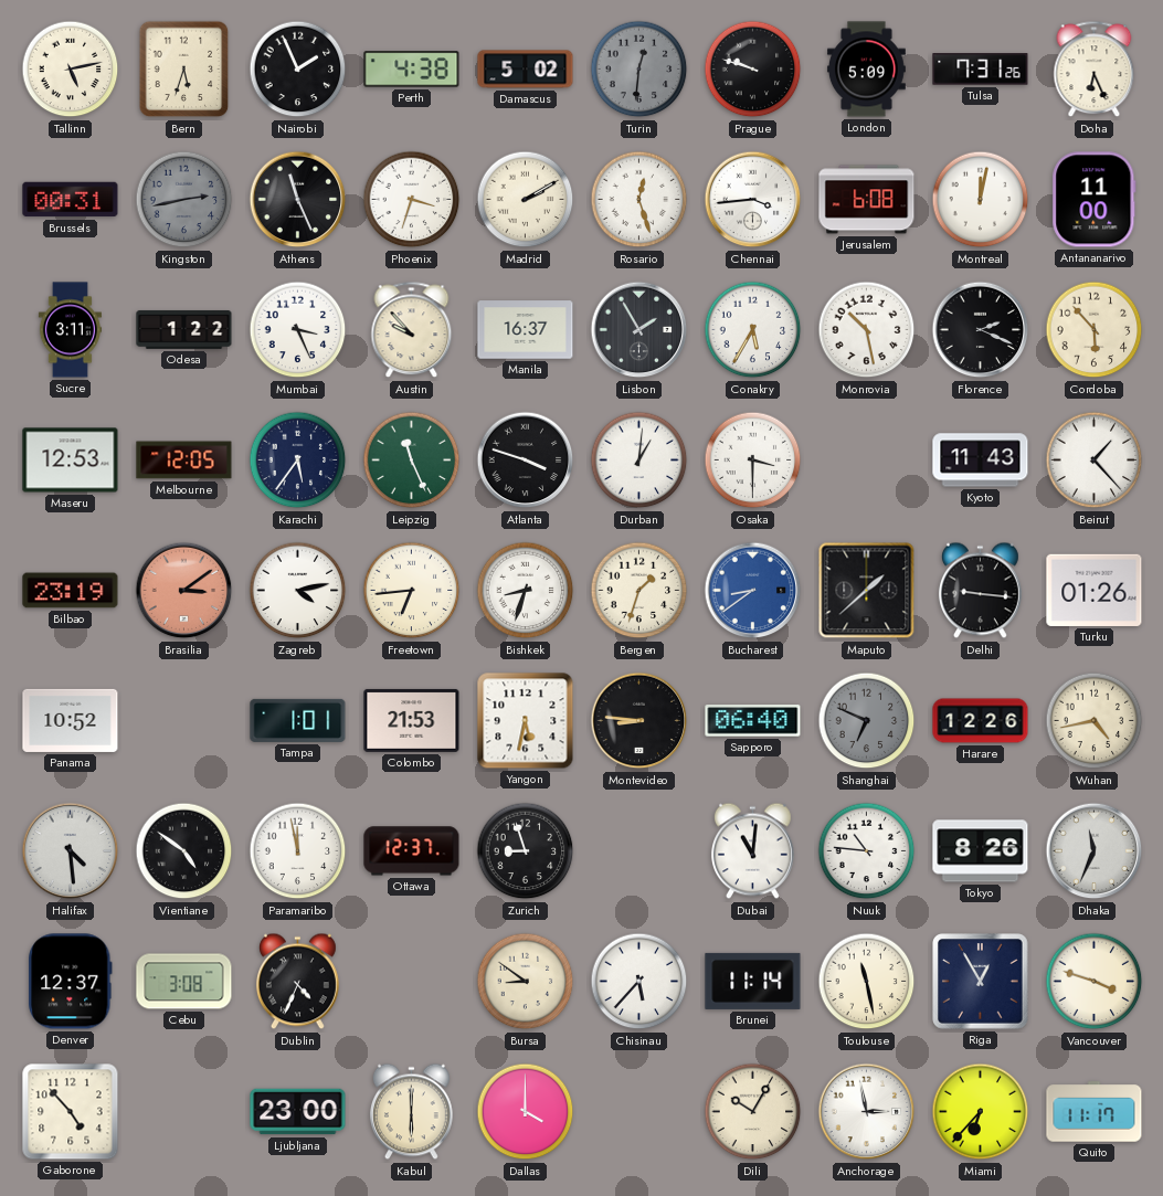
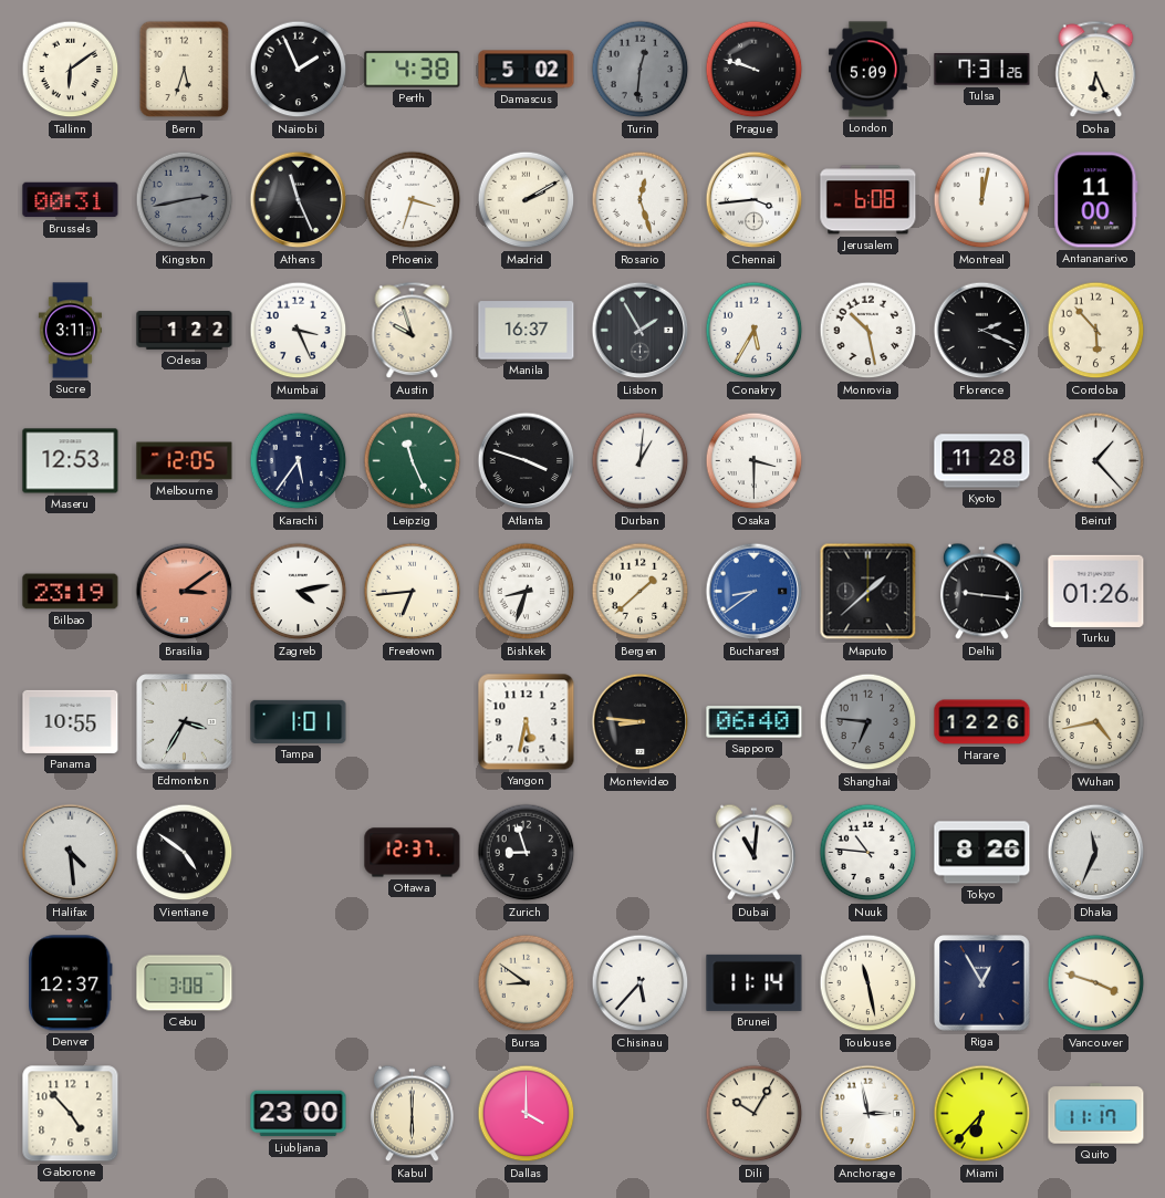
Tallinn: 5:13 -> 6:09
Austin: 9:53 -> 9:57
Kyoto: 11:43 -> 11:28
Bergen: 1:33 -> 1:38
Panama: 10:52 -> 10:55
Edmonton: none -> 3:35
Colombo: 21:53 -> none
Shanghai: 6:49 -> 6:46
Paramaribo: 11:58 -> none
Dublin: 4:34 -> none
